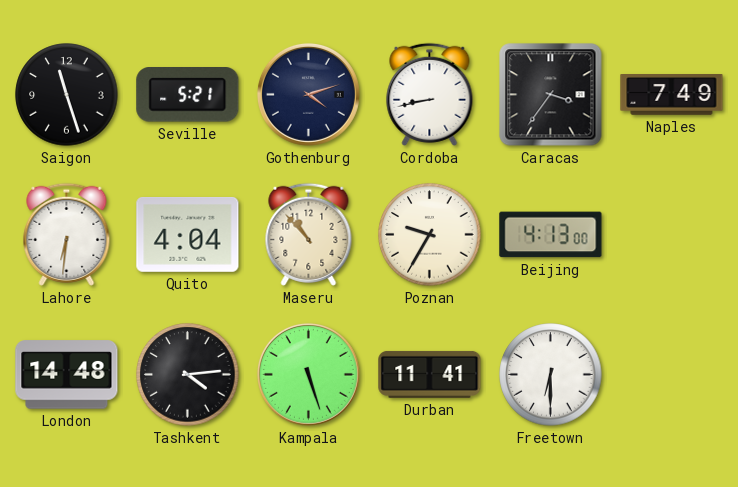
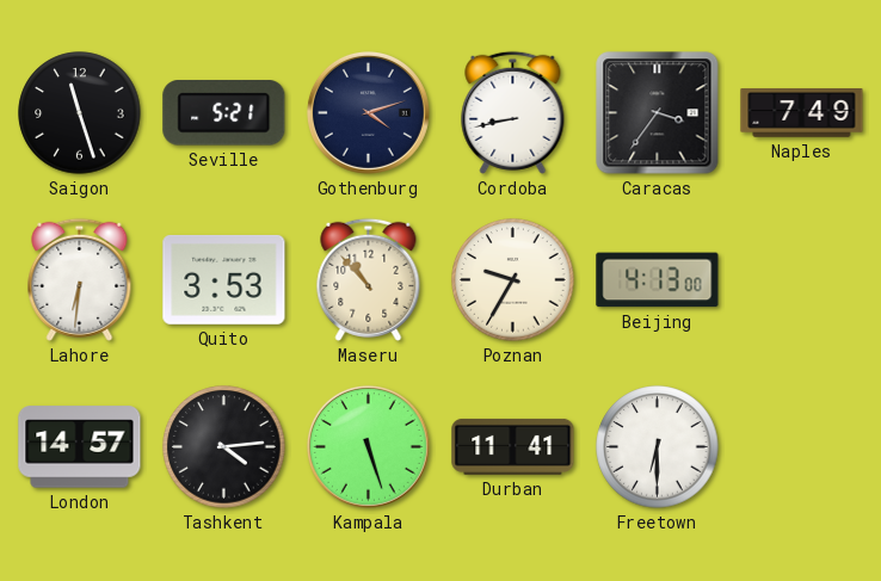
Quito: 4:04 -> 3:53
London: 14:48 -> 14:57
